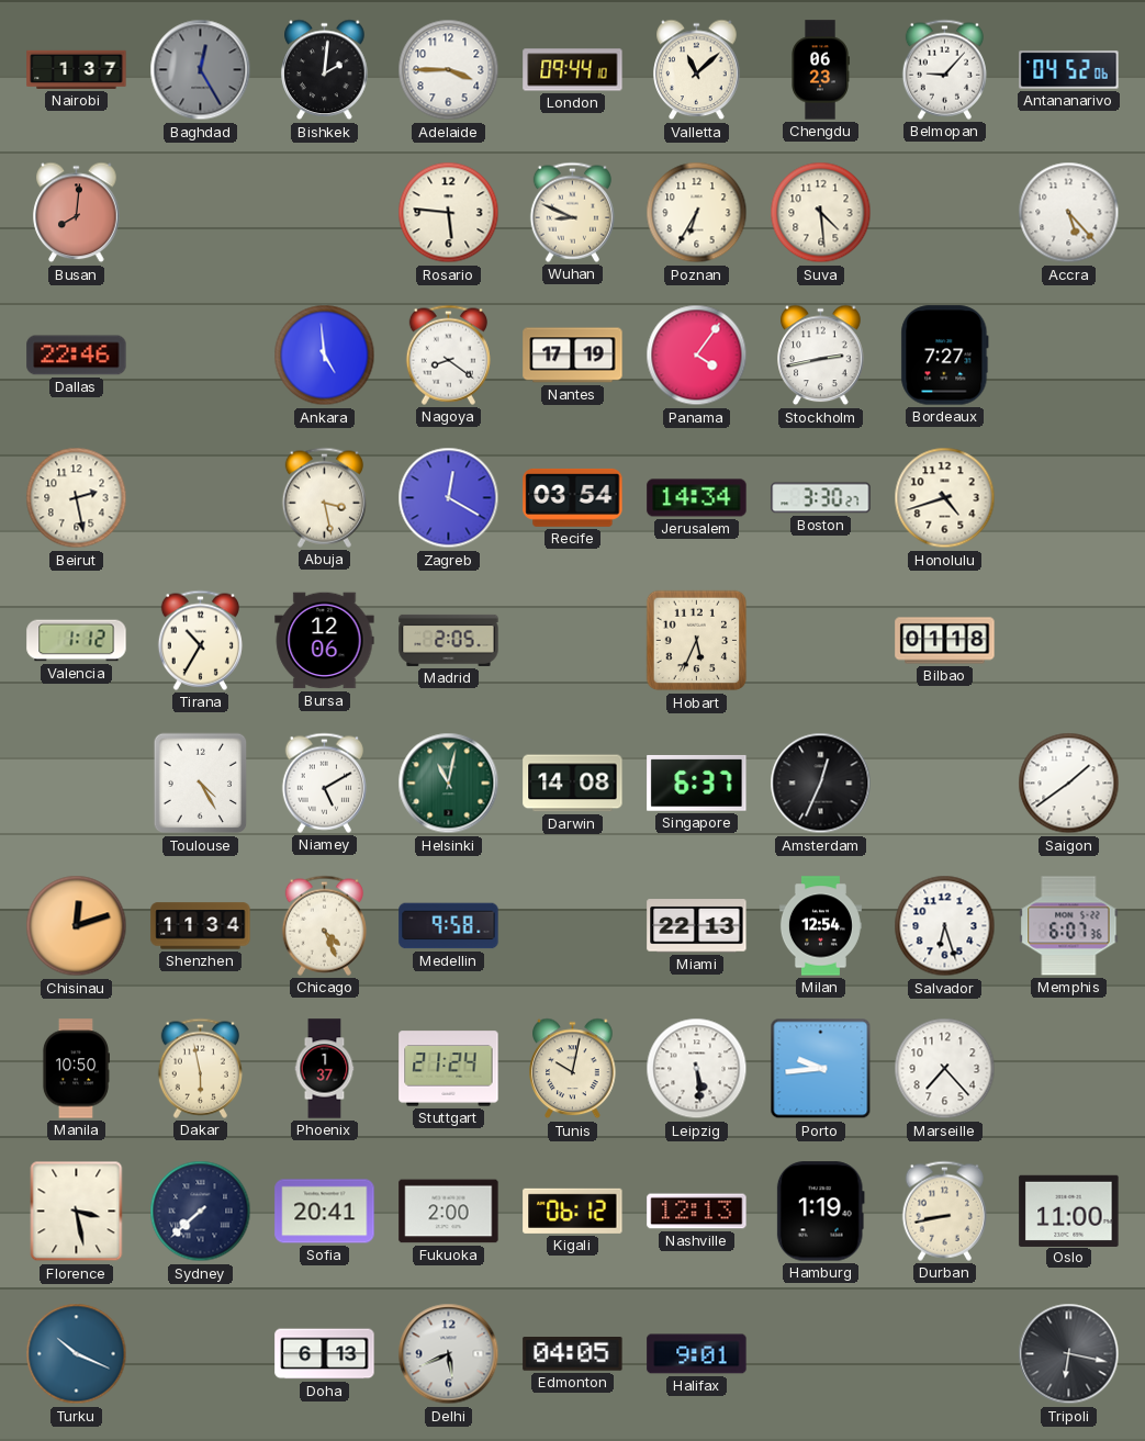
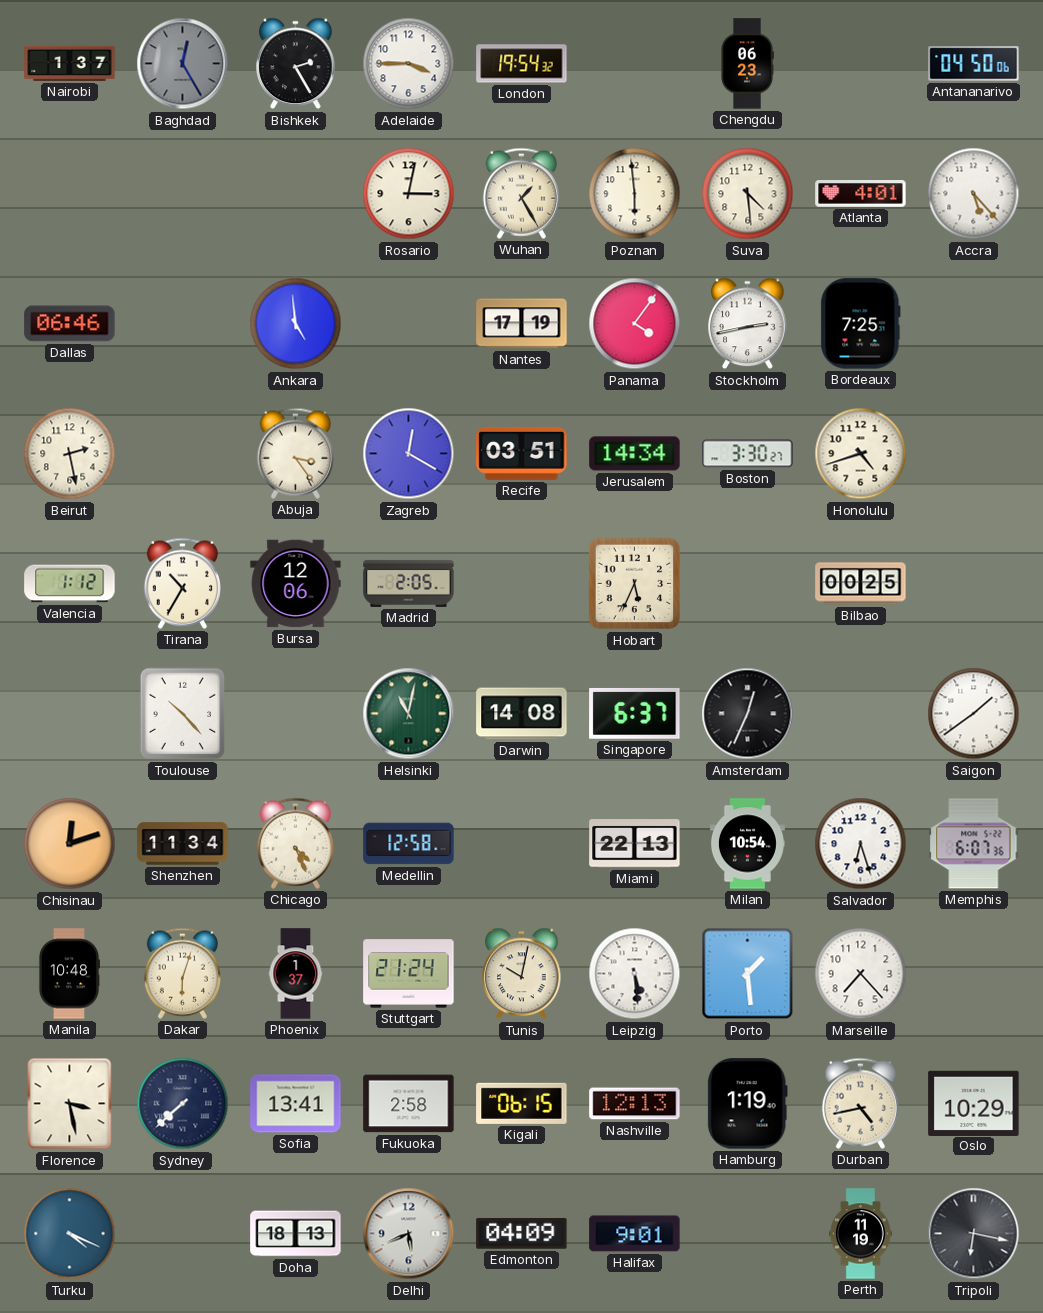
Bishkek: 2:01 -> 2:25
London: 09:44 -> 19:54
Valletta: 11:08 -> none
Belmopan: 9:07 -> none
Antananarivo: 04:52 -> 04:50
Busan: 8:01 -> none
Rosario: 5:46 -> 3:02
Wuhan: 8:49 -> 1:25
Poznan: 6:35 -> 5:59
Atlanta: none -> 4:01
Dallas: 22:46 -> 06:46
Nagoya: 8:21 -> none
Bordeaux: 7:27 -> 7:25
Abuja: 3:28 -> 3:24
Recife: 03:54 -> 03:51
Bilbao: 01:18 -> 00:25
Toulouse: 4:25 -> 10:23
Niamey: 5:10 -> none
Medellin: 9:58 -> 12:58
Milan: 12:54 -> 10:54
Manila: 10:50 -> 10:48
Dakar: 5:58 -> 6:03
Porto: 9:44 -> 1:29
Sofia: 20:41 -> 13:41
Fukuoka: 2:00 -> 2:58
Kigali: 06:12 -> 06:15
Durban: 8:43 -> 4:43
Oslo: 11:00 -> 10:29
Turku: 10:19 -> 4:19
Doha: 6:13 -> 18:13
Edmonton: 04:05 -> 04:09
Perth: none -> 11:19
